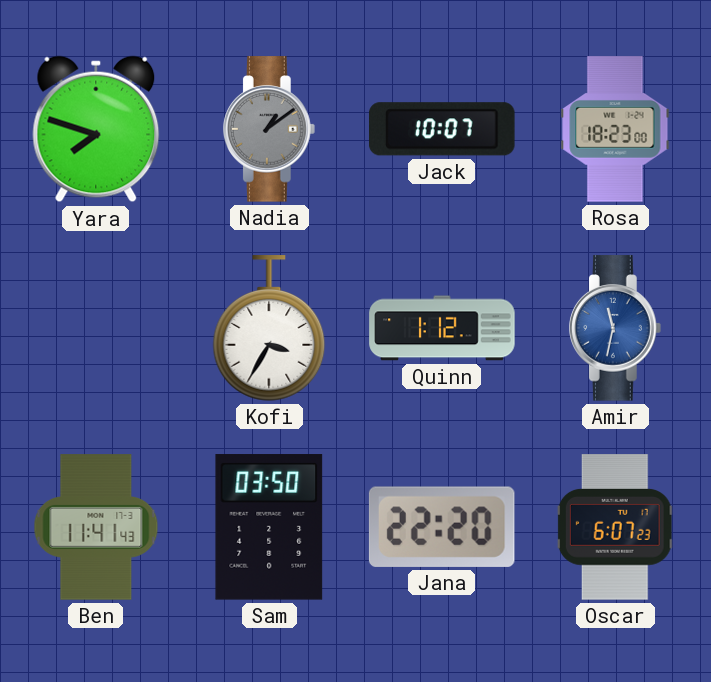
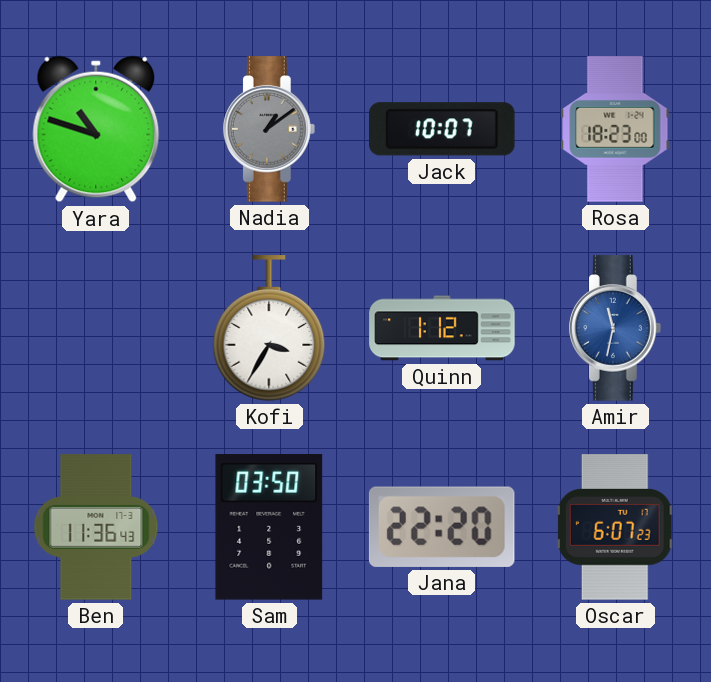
Yara: 7:48 -> 10:48
Ben: 11:41 -> 11:36
